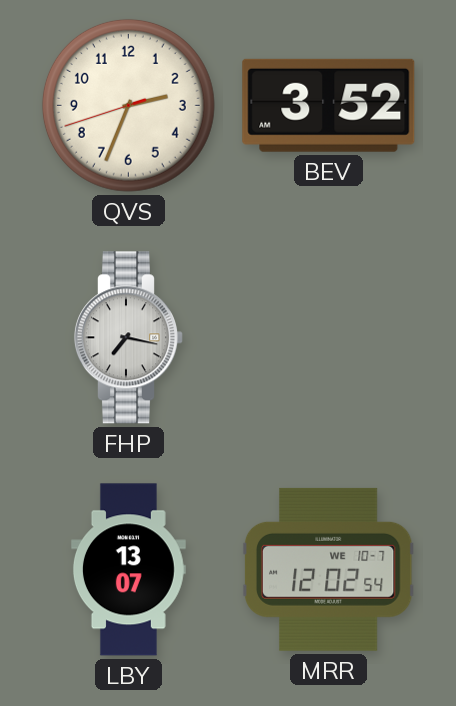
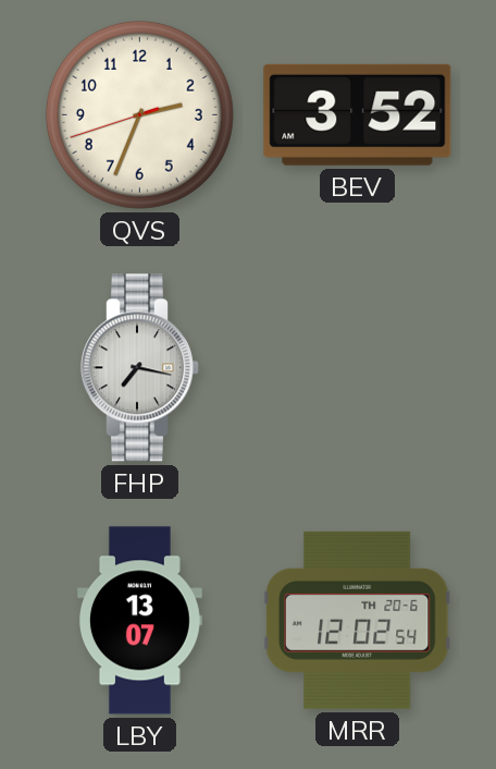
MRR date: WE 10-7 -> TH 20-6
